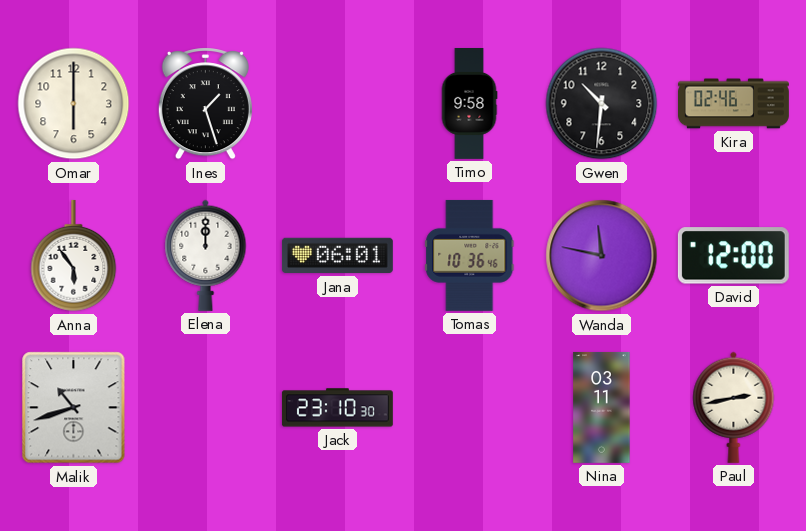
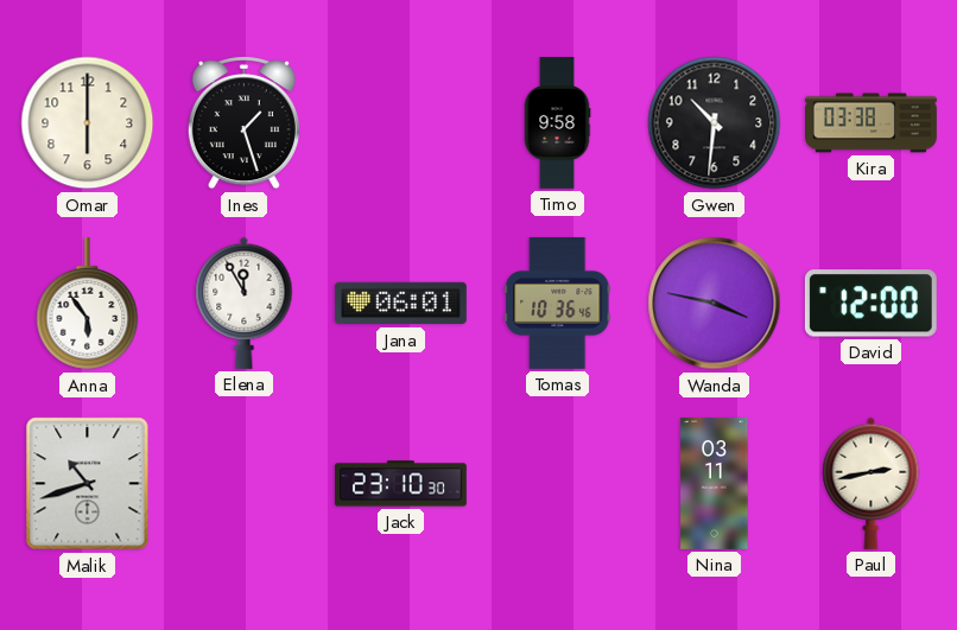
Kira: 02:46 -> 03:38
Elena: 12:00 -> 11:55
Wanda: 11:47 -> 3:47
